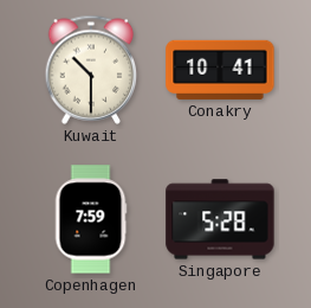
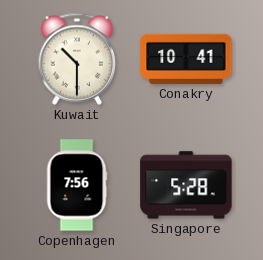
Copenhagen: 7:59 -> 7:56
